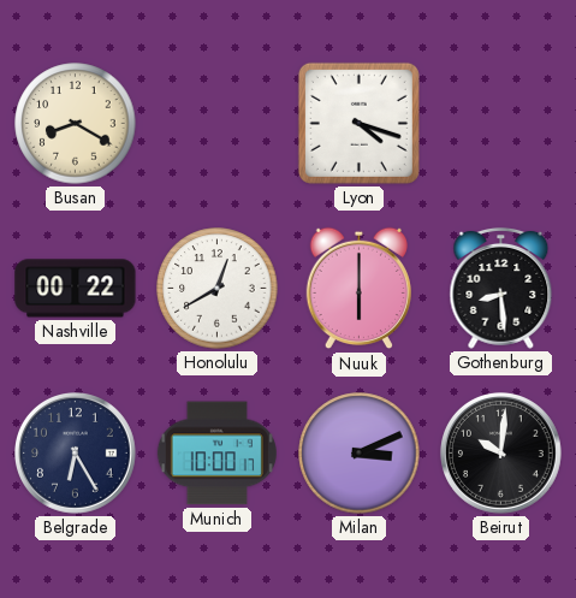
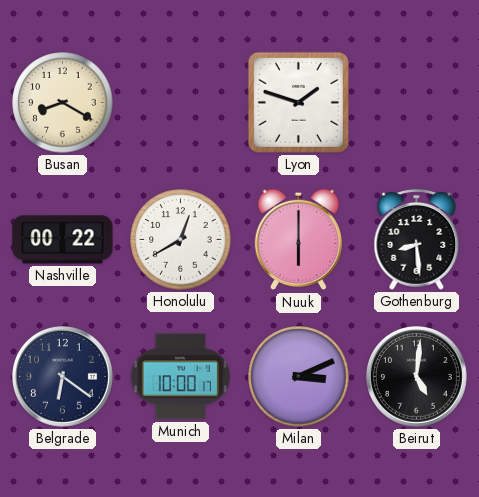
Lyon: 4:18 -> 1:48
Belgrade: 6:25 -> 6:21
Beirut: 10:01 -> 5:01
